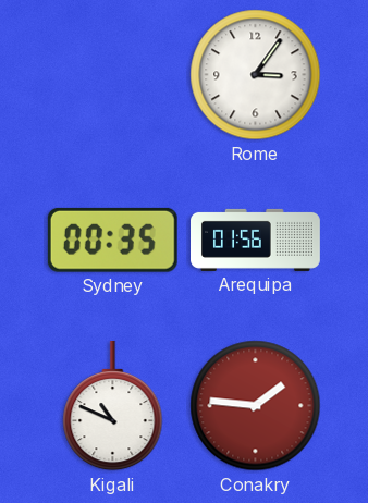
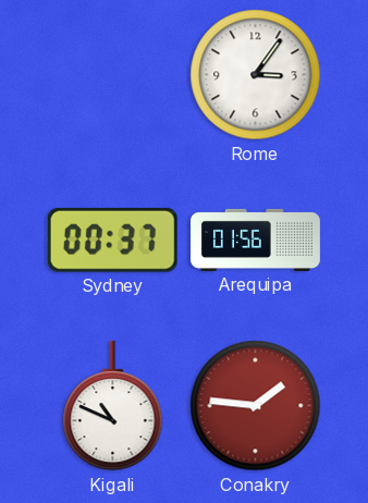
Sydney: 00:35 -> 00:37
